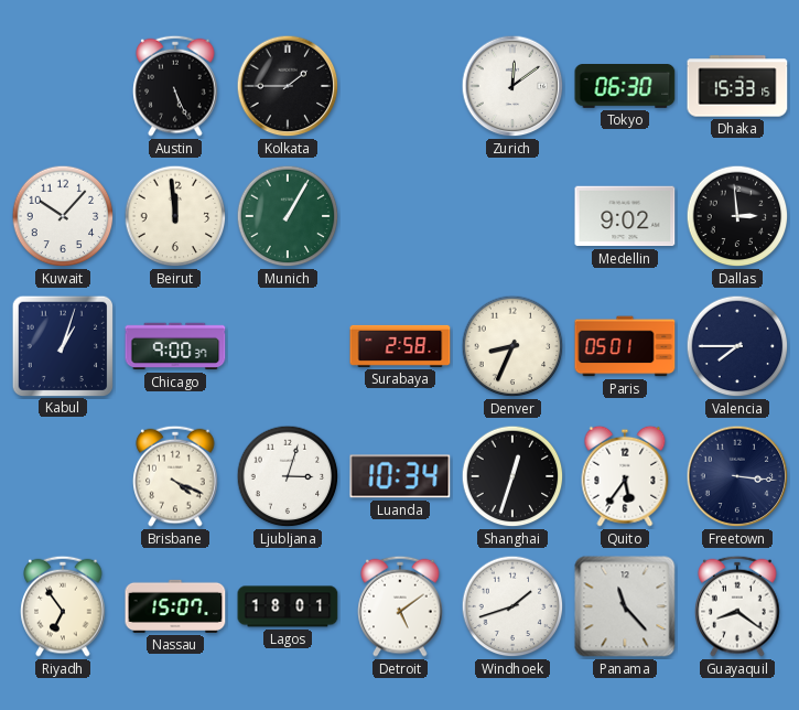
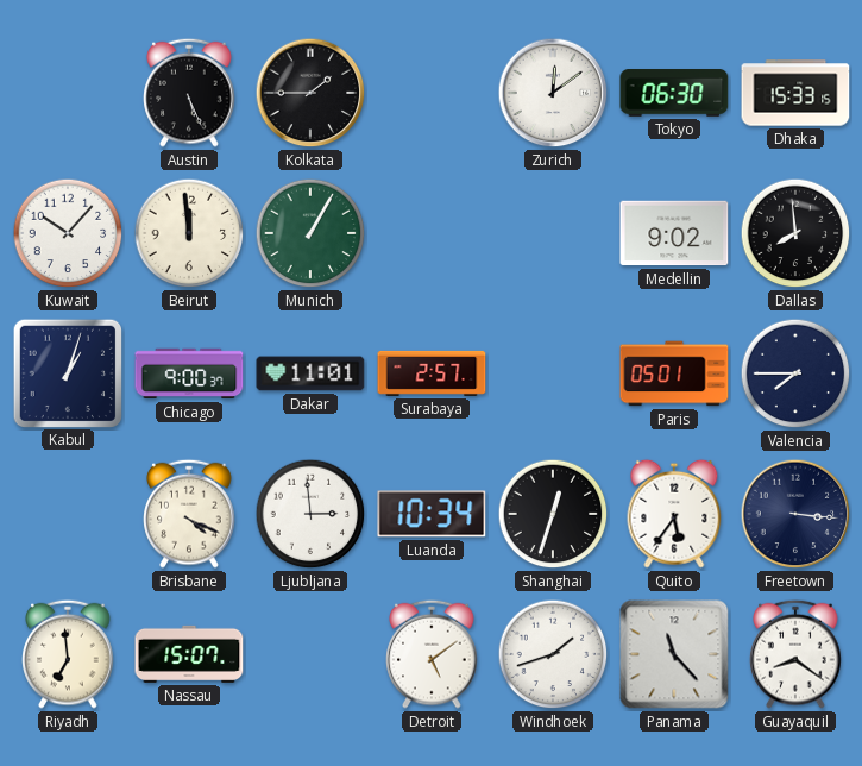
Dallas: 2:59 -> 7:59
Dakar: none -> 11:01
Surabaya: 2:58 -> 2:57
Denver: 8:34 -> none
Ljubljana: 3:03 -> 2:59
Riyadh: 6:54 -> 6:59
Lagos: 18:01 -> none
